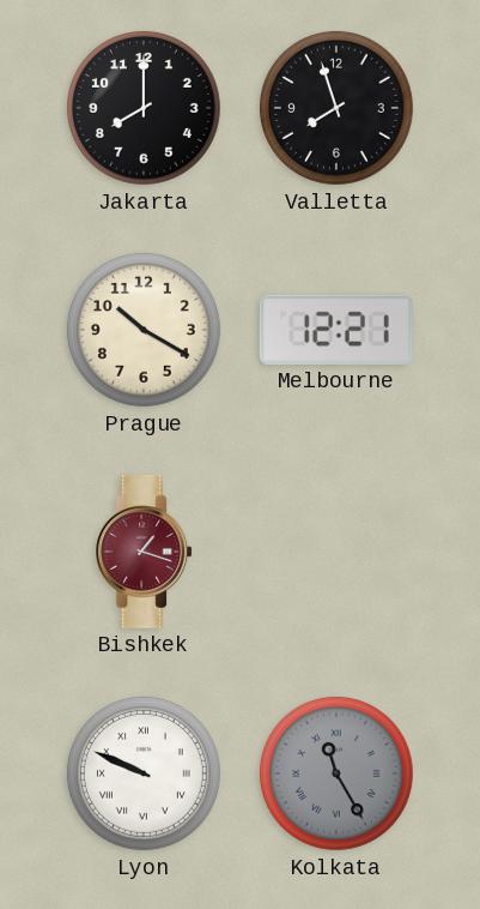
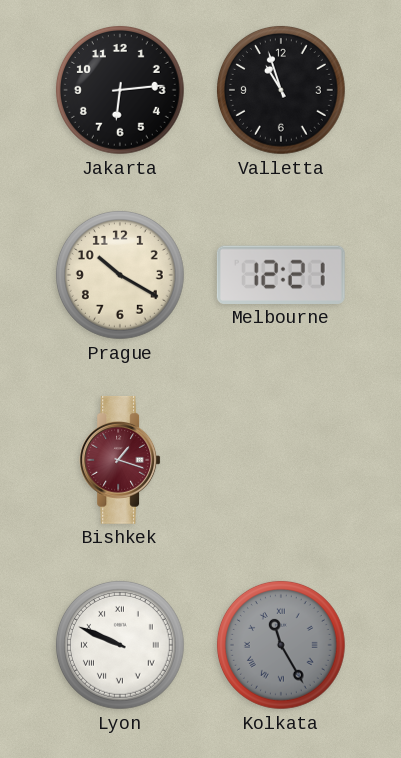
Jakarta: 8:00 -> 6:14
Valletta: 7:57 -> 10:57
